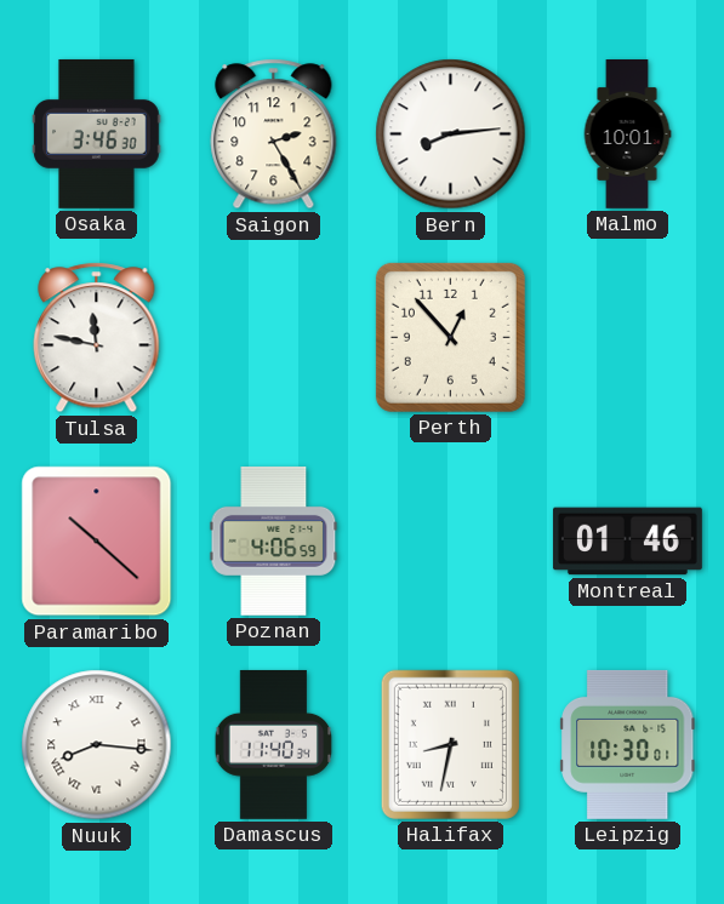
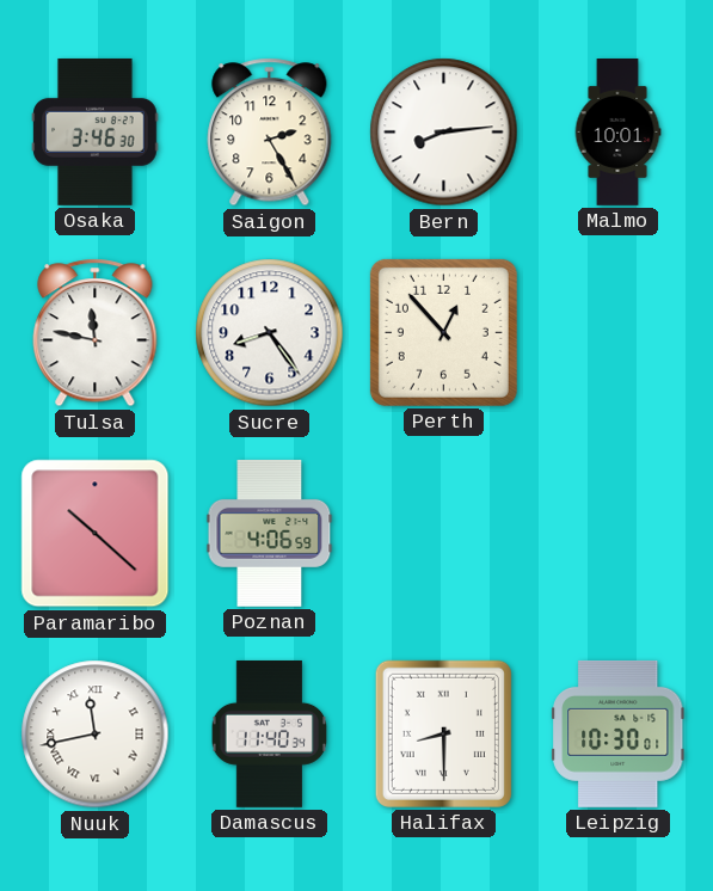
Sucre: none -> 8:24
Montreal: 01:46 -> none
Nuuk: 8:16 -> 11:43
Halifax: 8:32 -> 8:30
